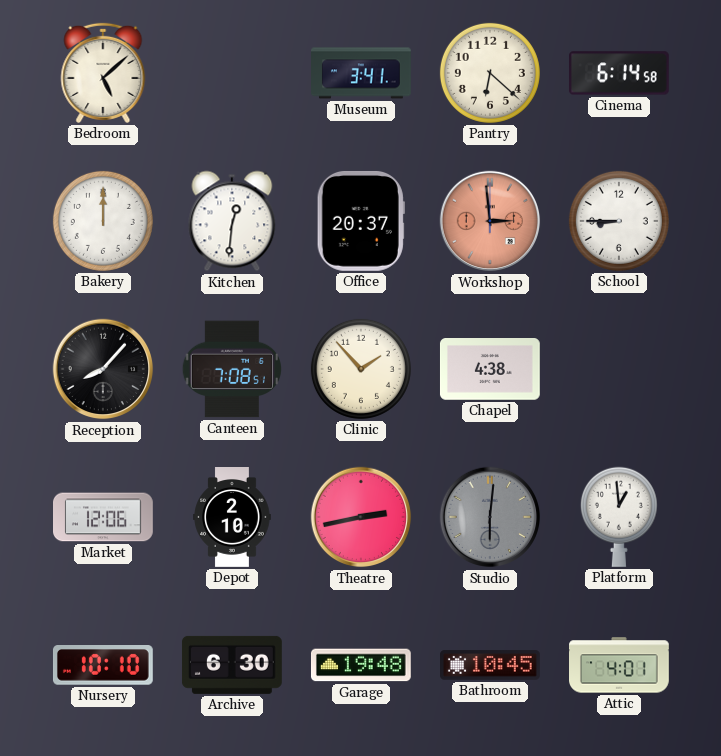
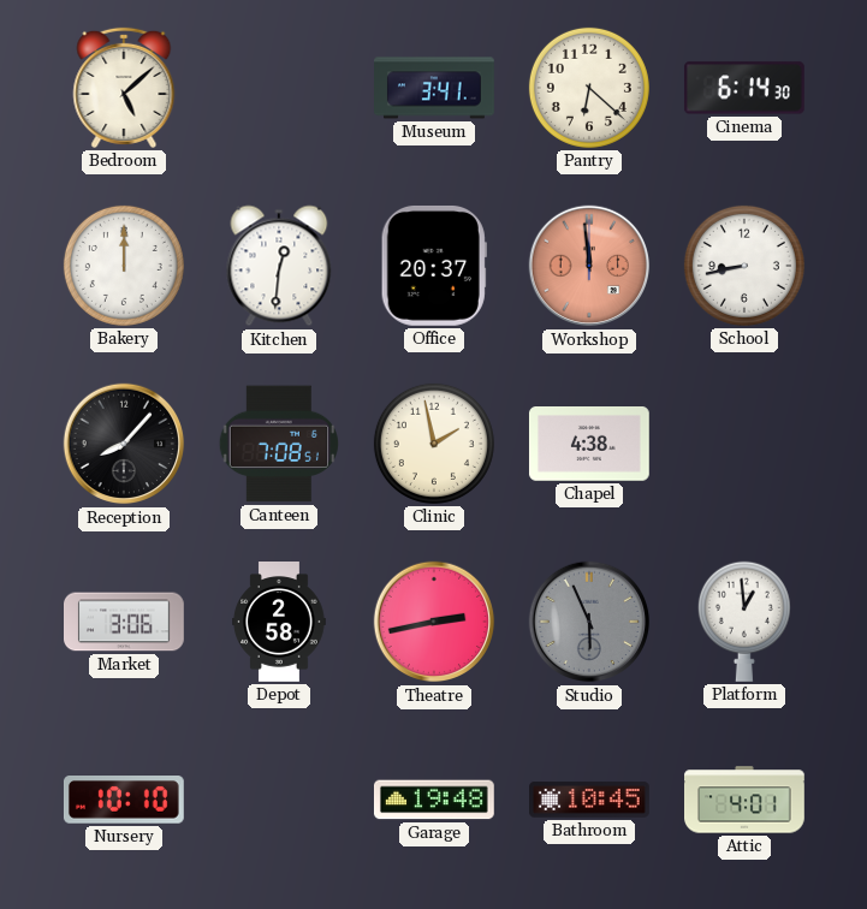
Cinema: 6:14:58 -> 6:14:30
Workshop: 2:59 -> 11:59
School: 8:45 -> 8:43
Clinic: 1:53 -> 1:58
Market: 12:06 -> 3:06
Depot: 2:10 -> 2:58
Studio: 6:01 -> 5:56
Archive: 6:30 -> none
